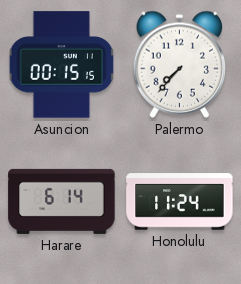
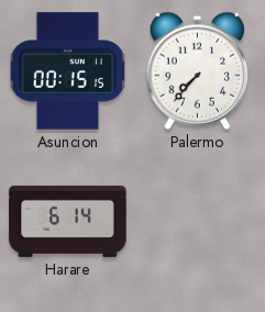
Honolulu: 11:24 -> none
